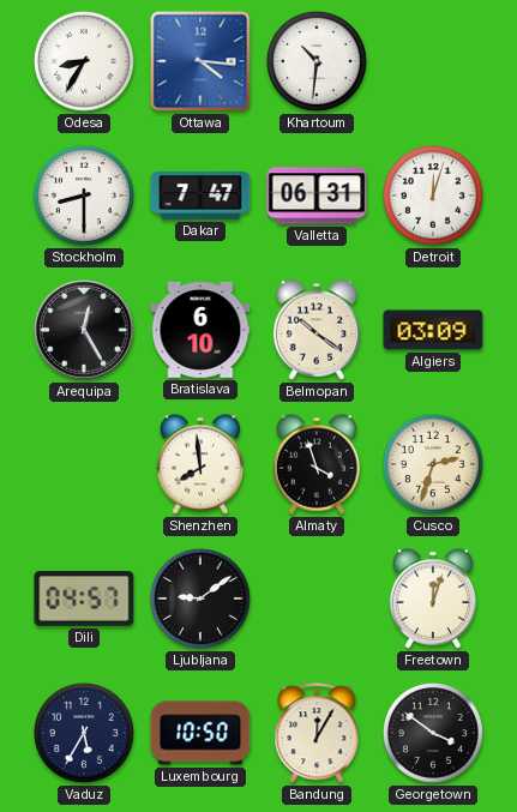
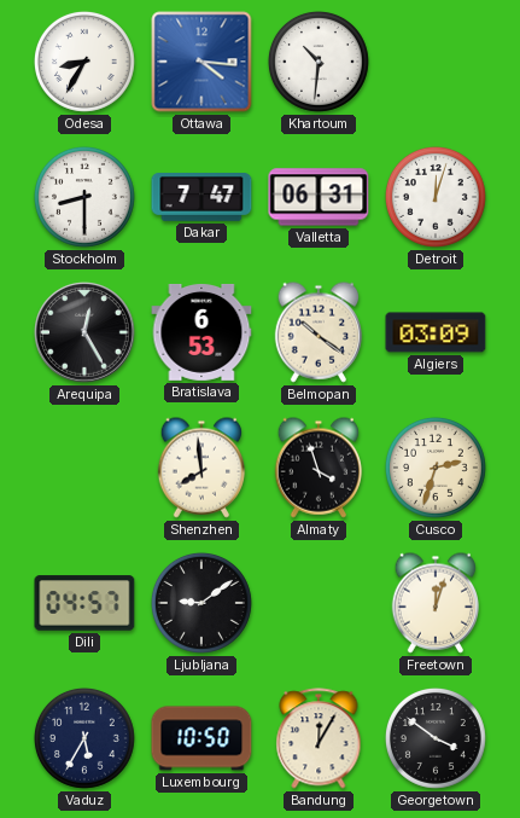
Bratislava: 6:10 -> 6:53
